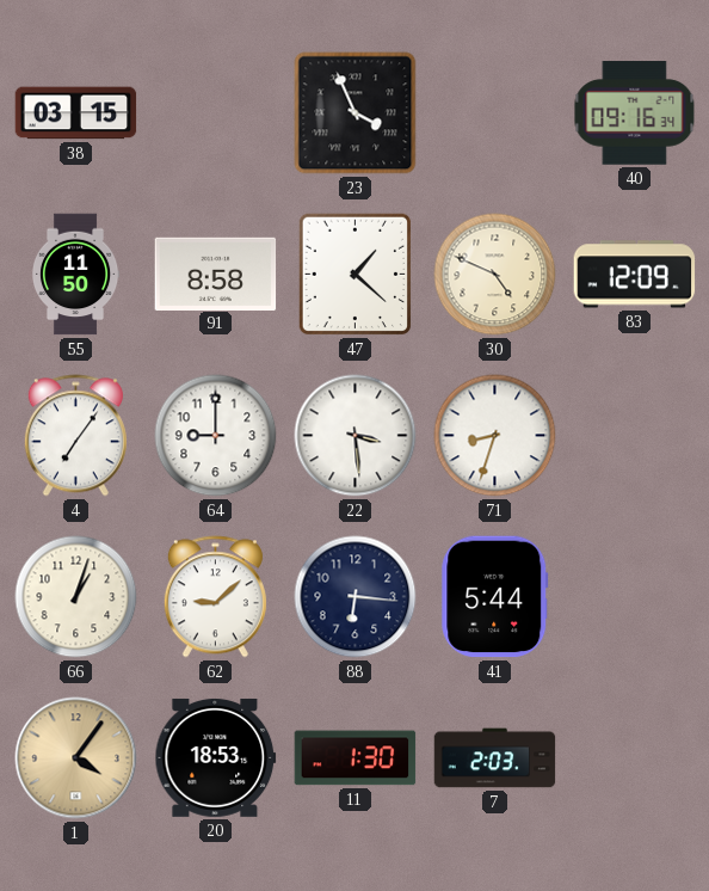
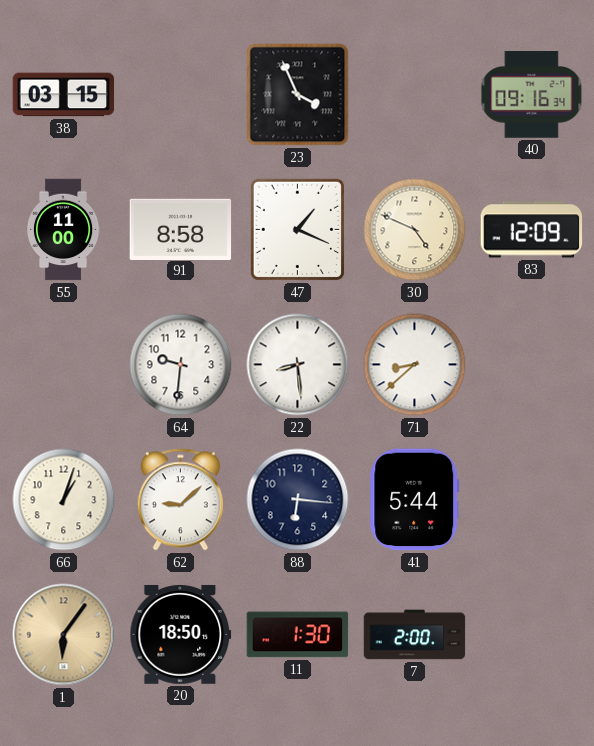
55: 11:50 -> 11:00
47: 1:22 -> 1:19
4: 7:06 -> none
64: 9:00 -> 9:31
22: 3:29 -> 8:29
71: 8:33 -> 8:38
1: 4:06 -> 6:06
20: 18:53 -> 18:50
7: 2:03 -> 2:00
